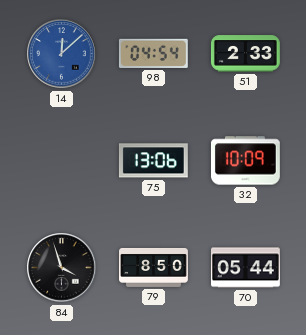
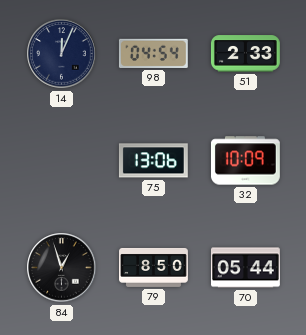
14: 12:08 -> 12:04
14 dial: blue -> navy
84: 3:57 -> 12:57
